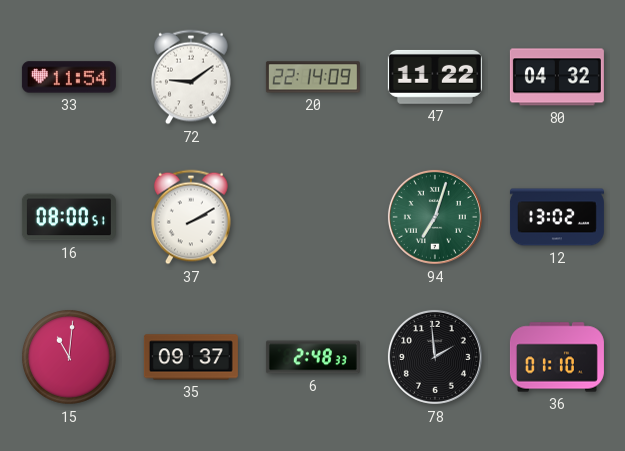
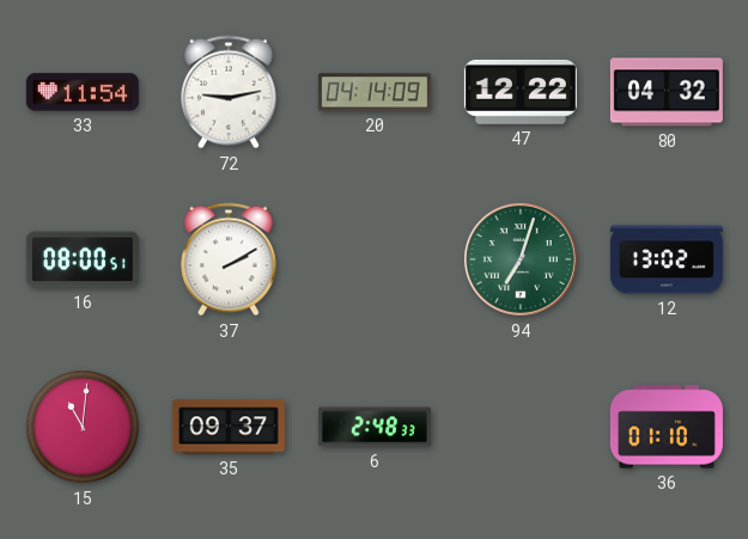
72: 9:09 -> 9:13
20: 22:14 -> 04:14
47: 11:22 -> 12:22
78: 1:59 -> none
